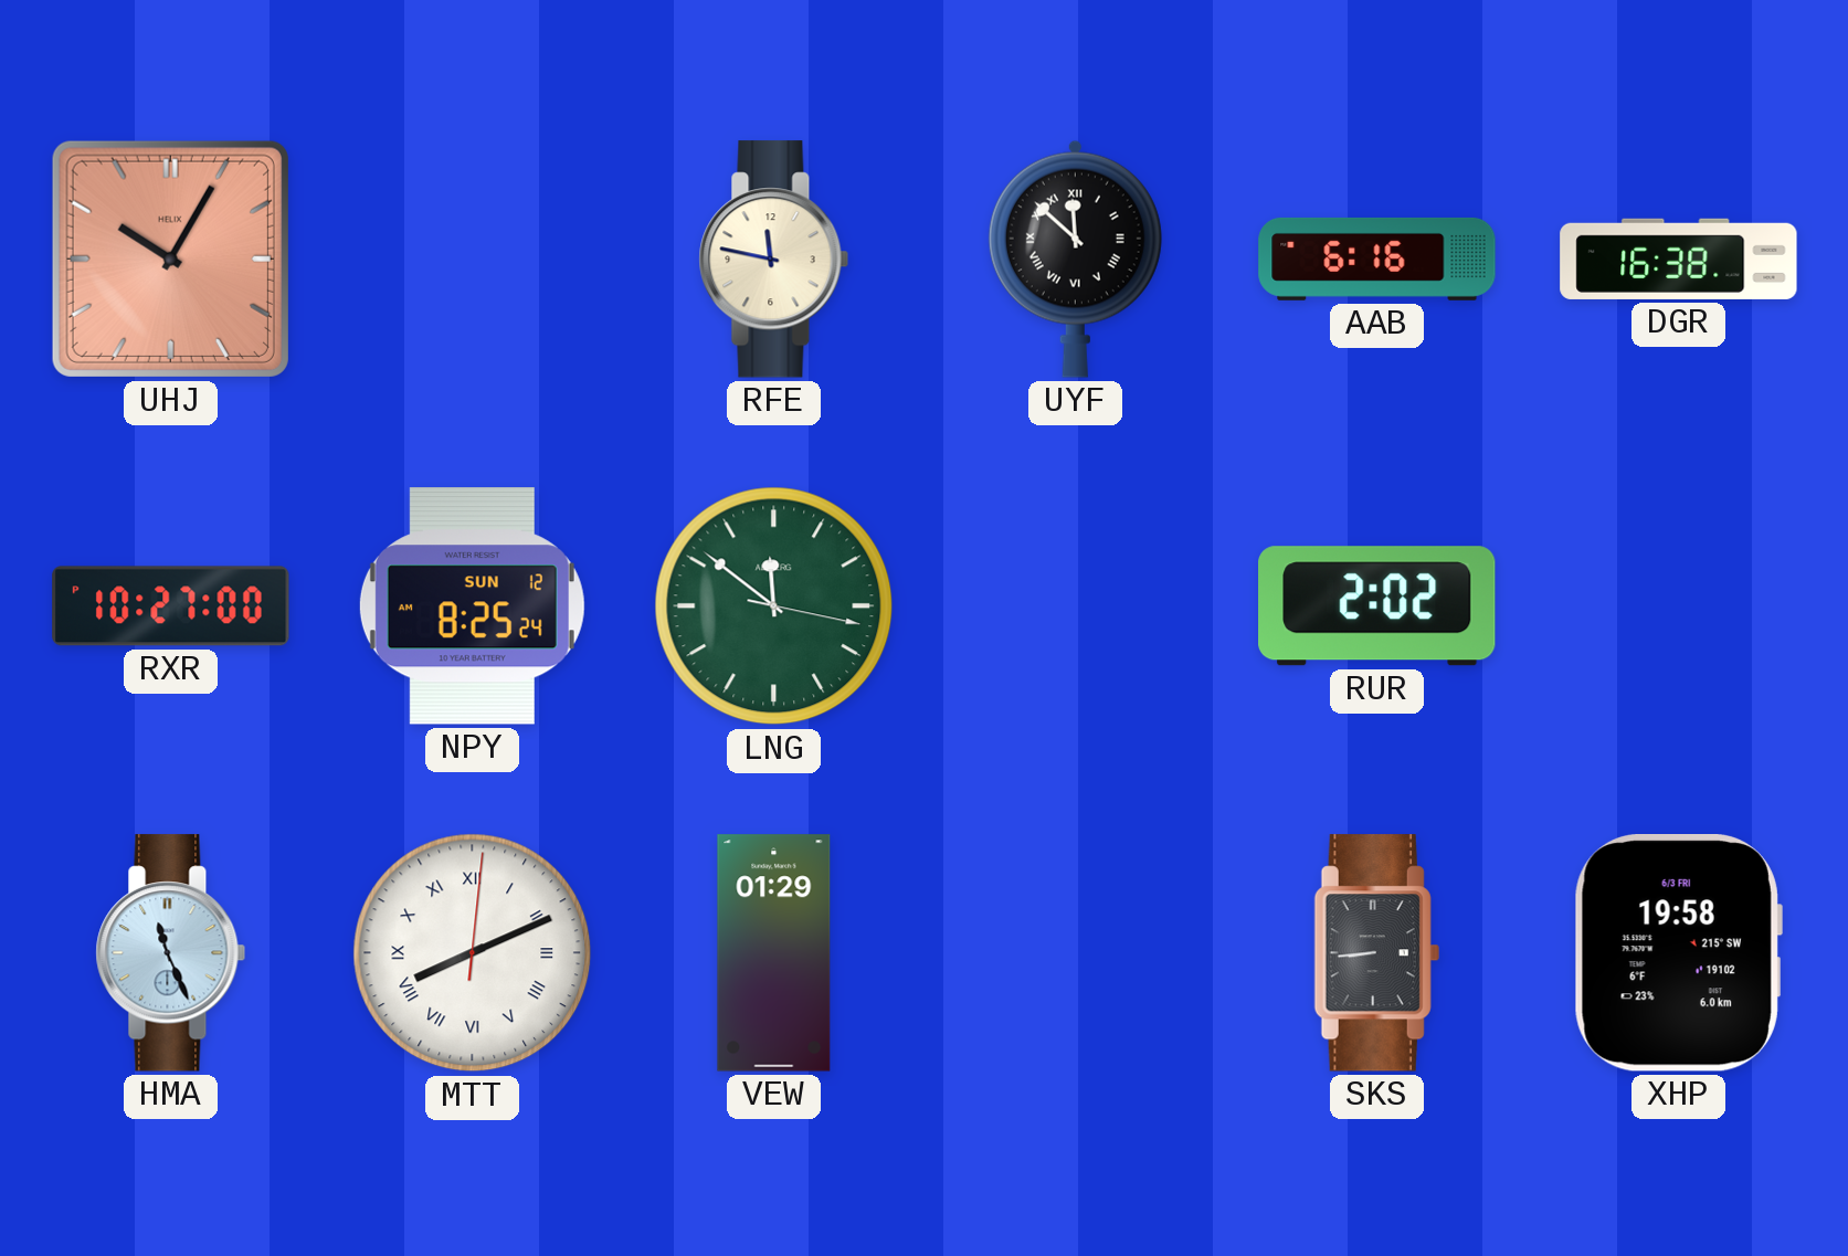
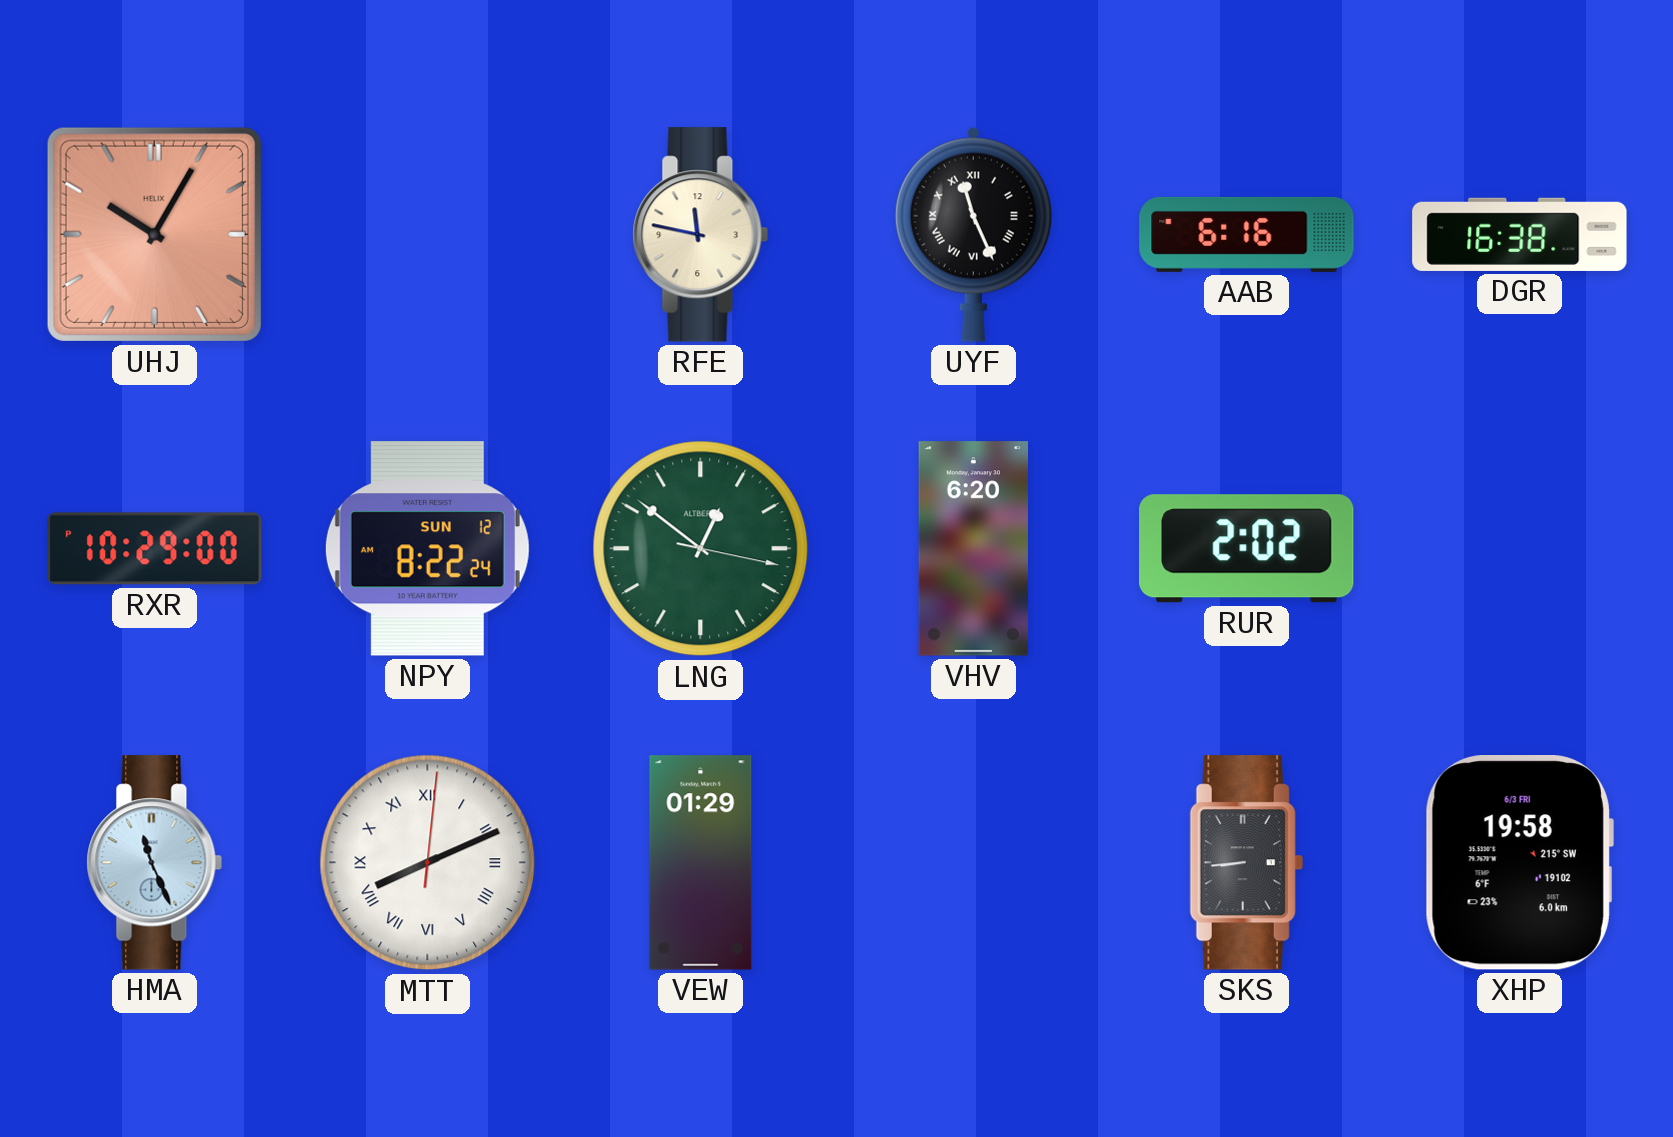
UYF: 11:52 -> 11:26
RXR: 10:27 -> 10:29
NPY: 8:25 -> 8:22
LNG: 11:51 -> 12:51
VHV: none -> 6:20
